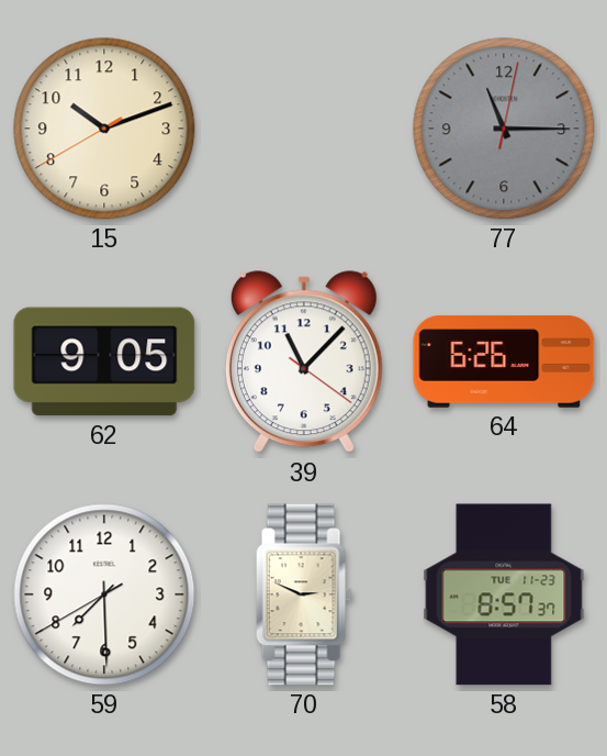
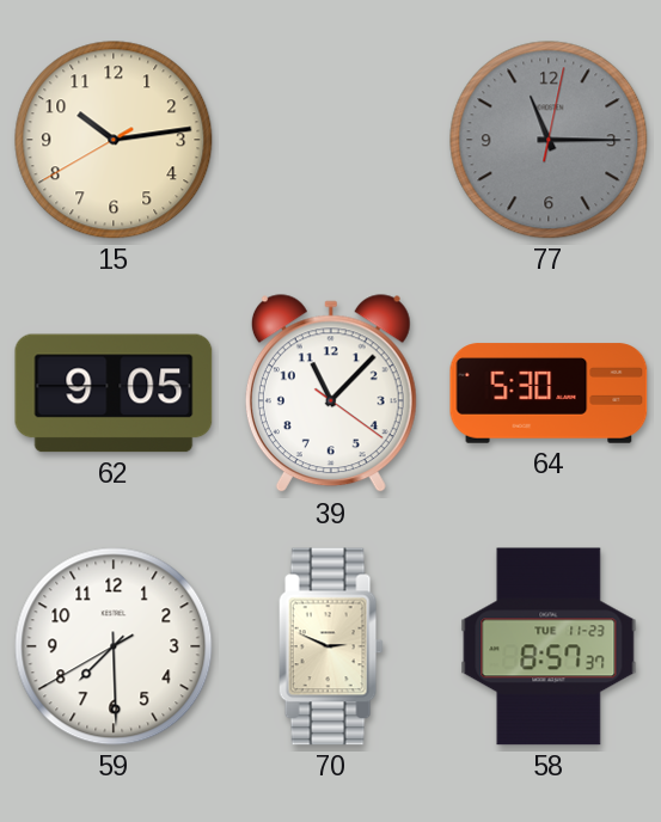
15: 10:11 -> 10:13
64: 6:26 -> 5:30
